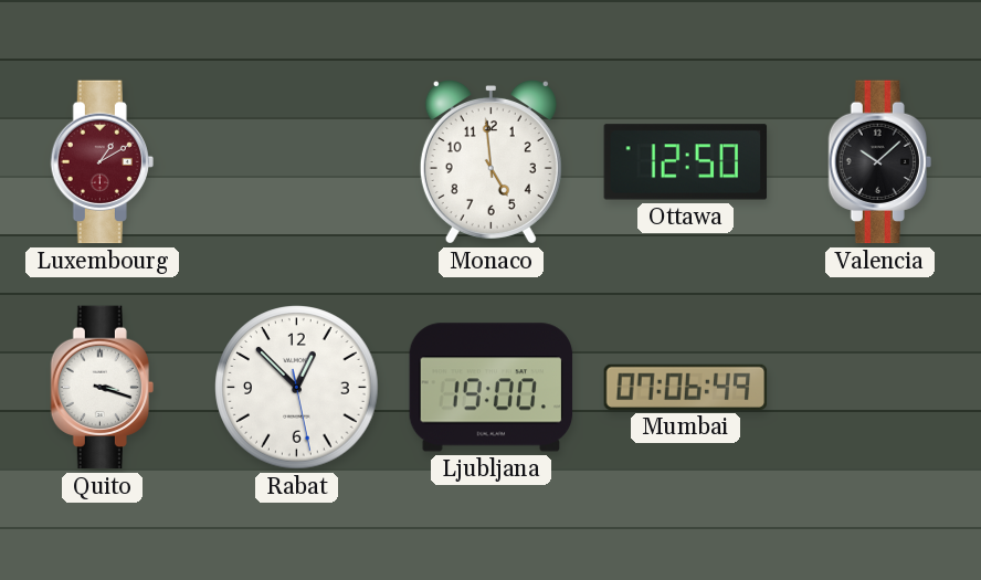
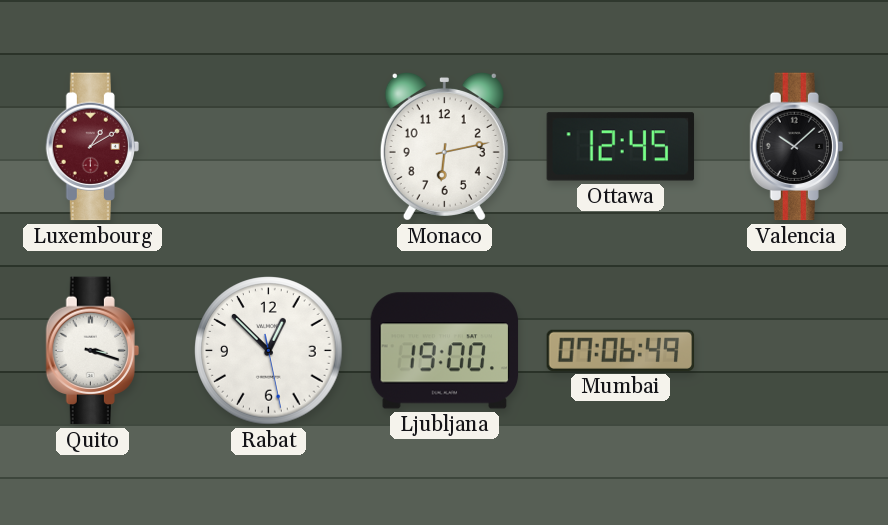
Monaco: 4:59 -> 6:13
Ottawa: 12:50 -> 12:45
